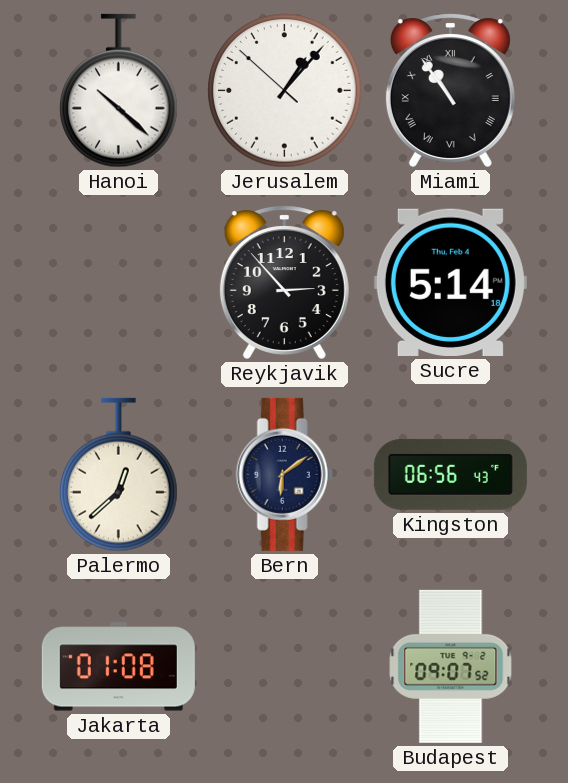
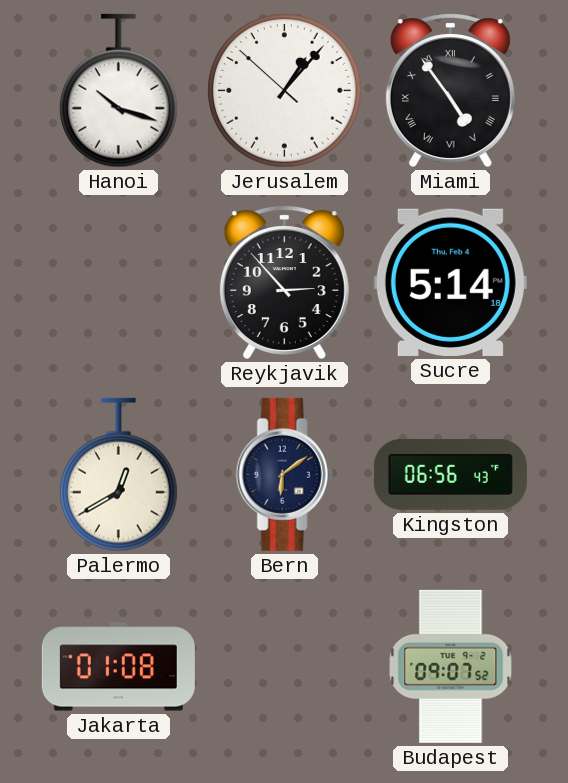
Hanoi: 10:22 -> 10:18
Miami: 10:54 -> 4:54
Palermo: 12:38 -> 12:40
